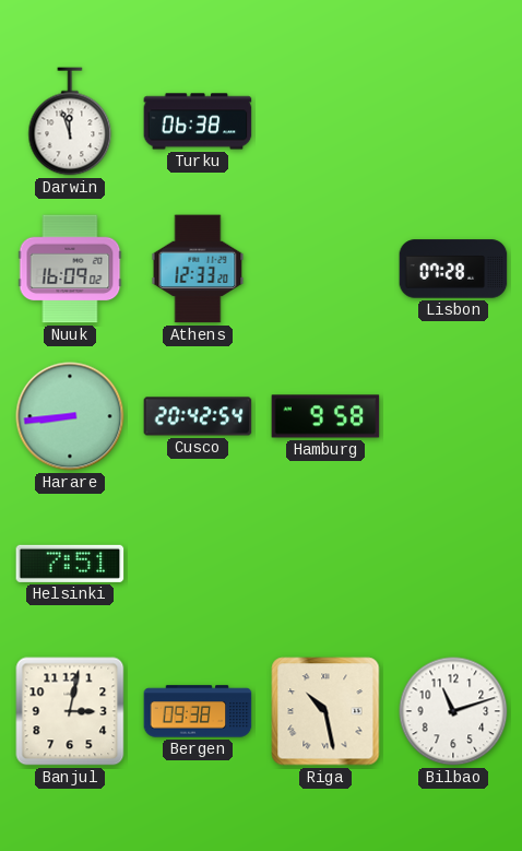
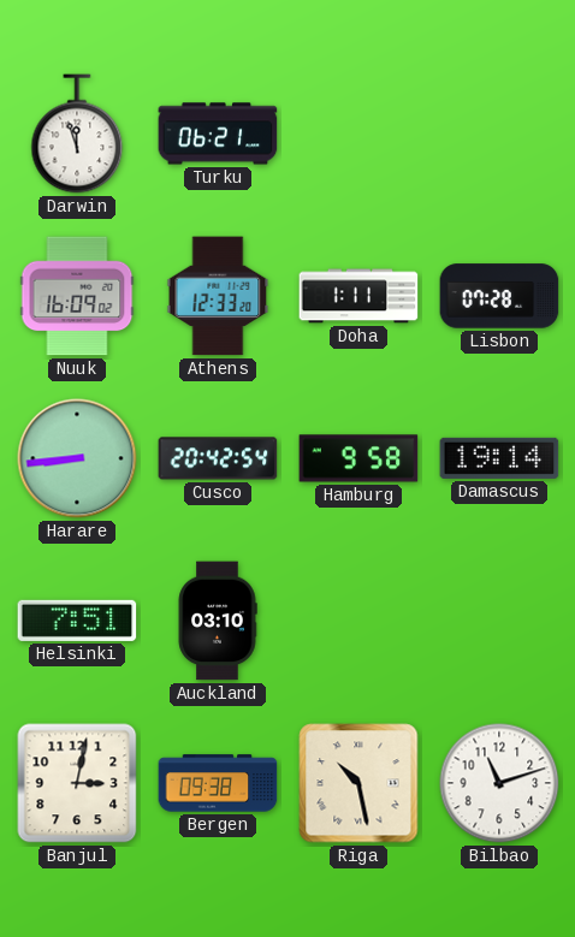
Turku: 06:38 -> 06:21
Doha: none -> 1:11
Damascus: none -> 19:14
Auckland: none -> 03:10
